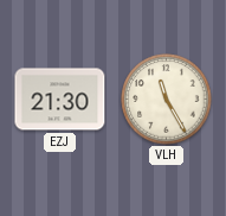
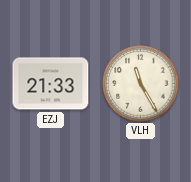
EZJ: 21:30 -> 21:33
